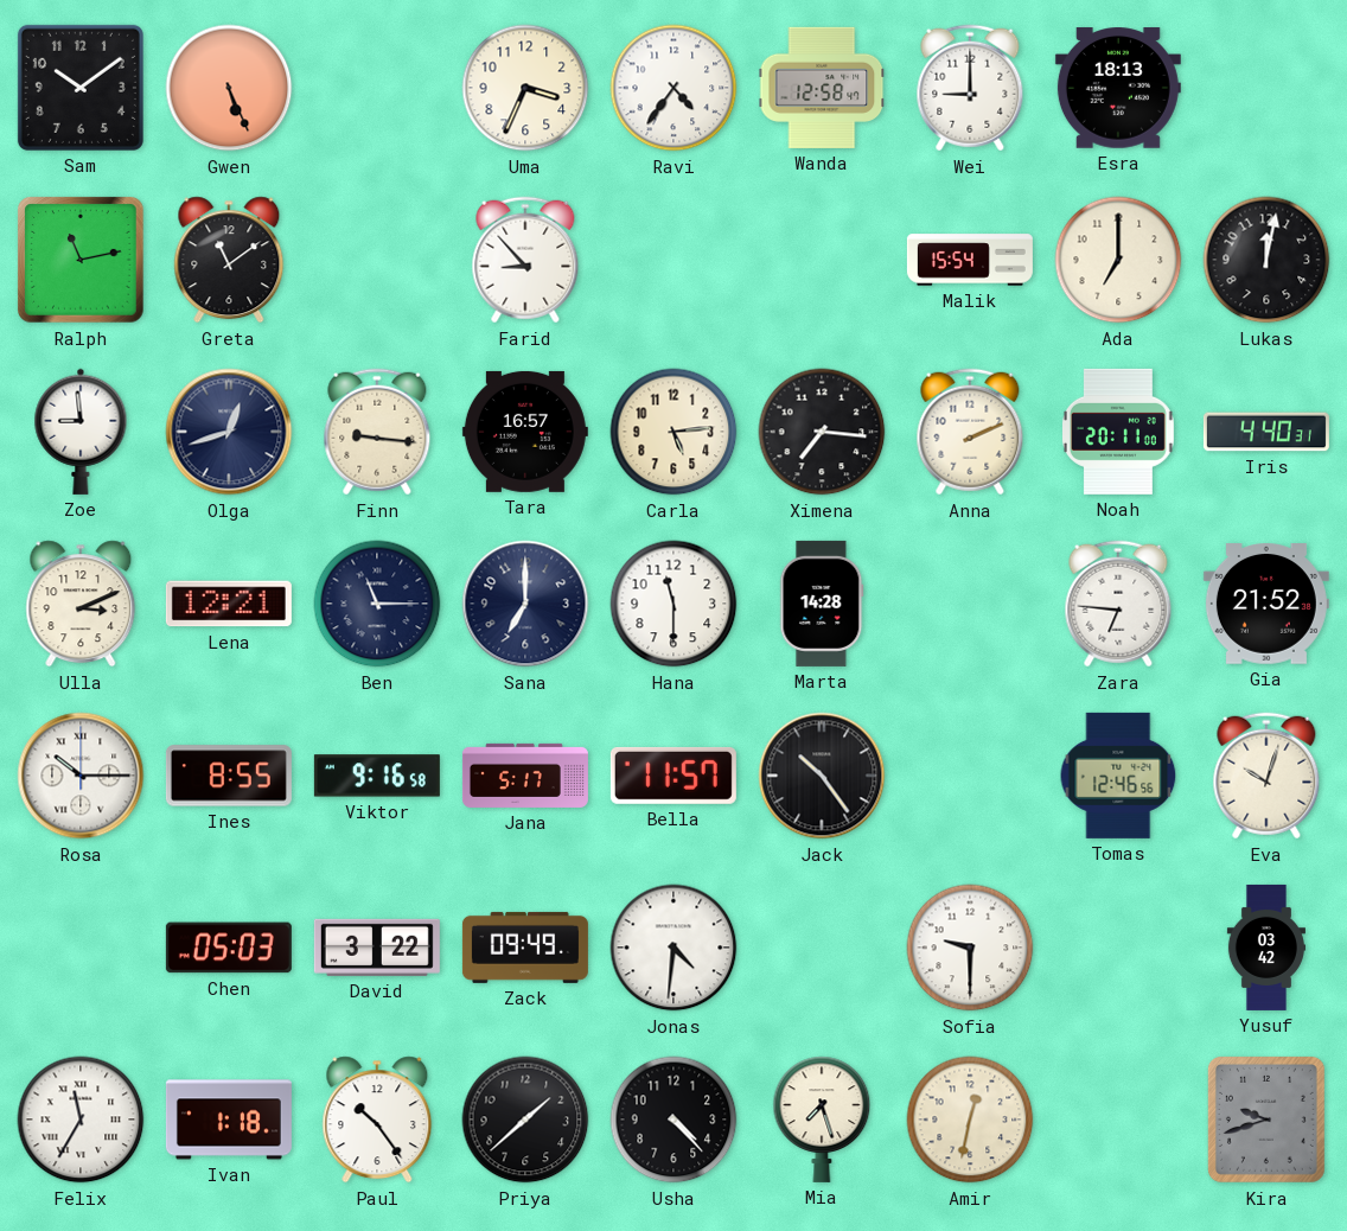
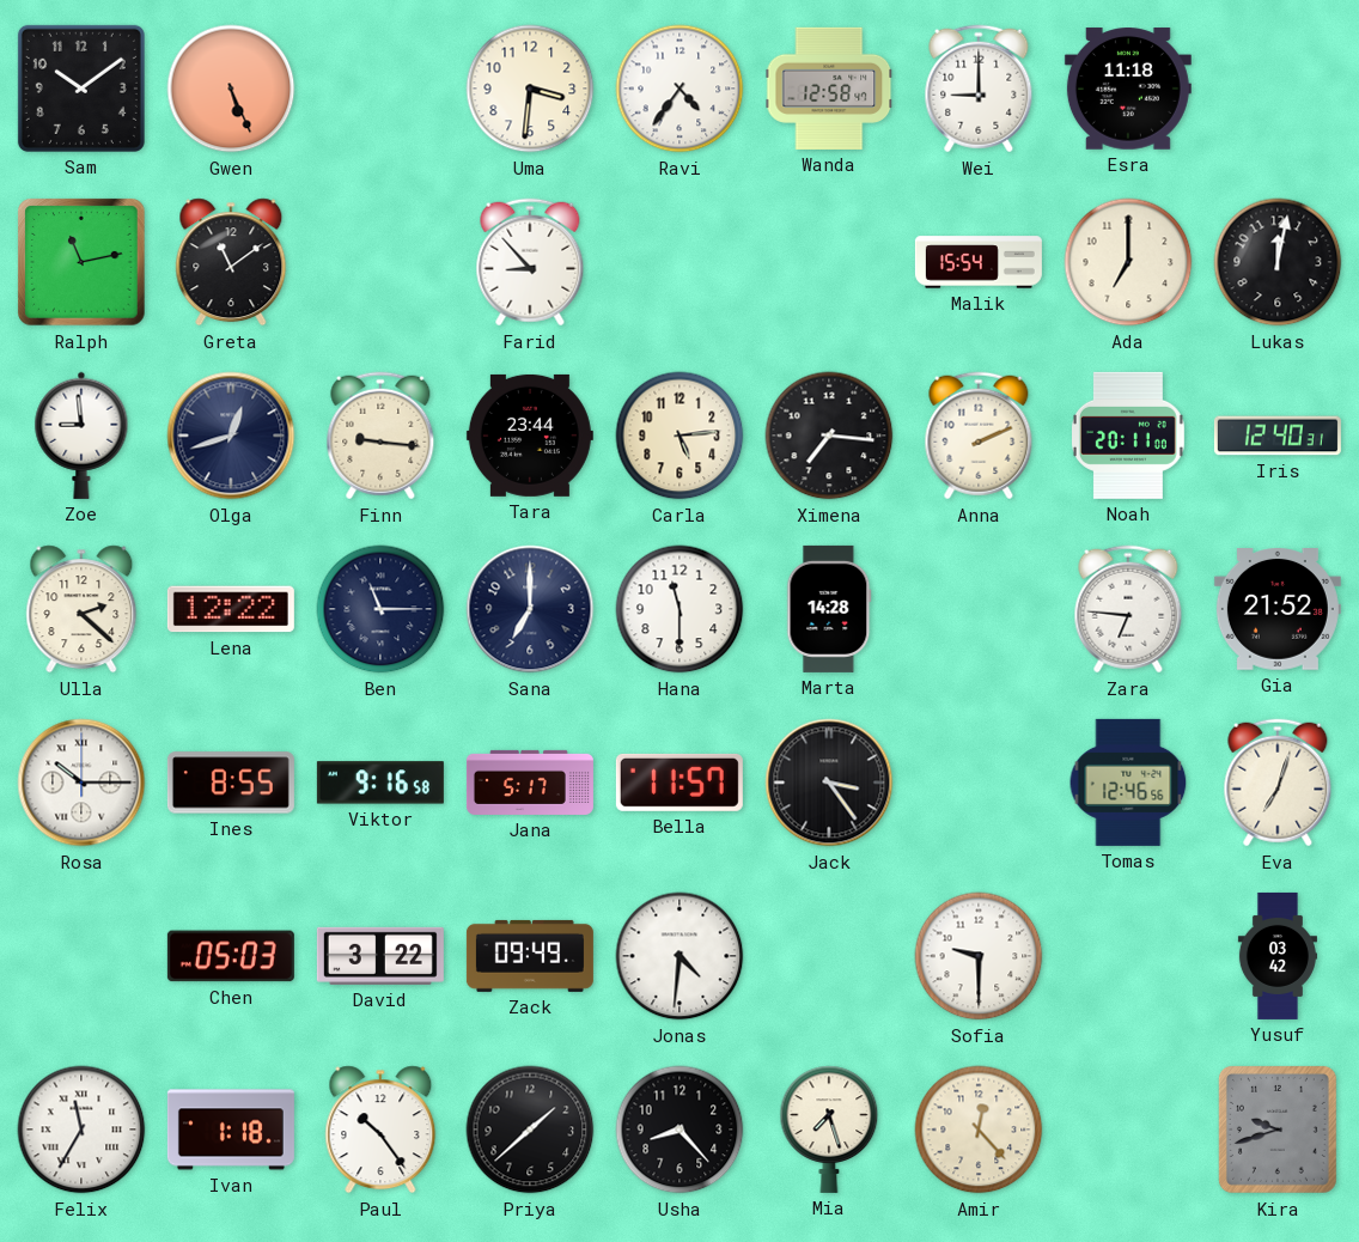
Uma: 3:34 -> 3:31
Esra: 18:13 -> 11:18
Tara: 16:57 -> 23:44
Iris: 4:40 -> 12:40
Ulla: 3:11 -> 2:22
Lena: 12:21 -> 12:22
Jack: 10:24 -> 3:24
Eva: 10:03 -> 7:03
Usha: 4:23 -> 8:23
Amir: 12:32 -> 12:23
